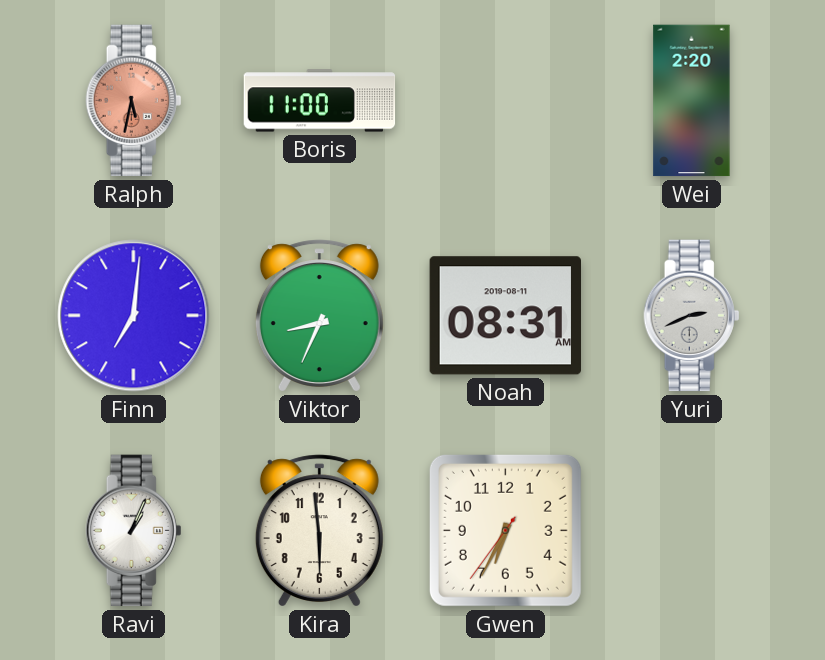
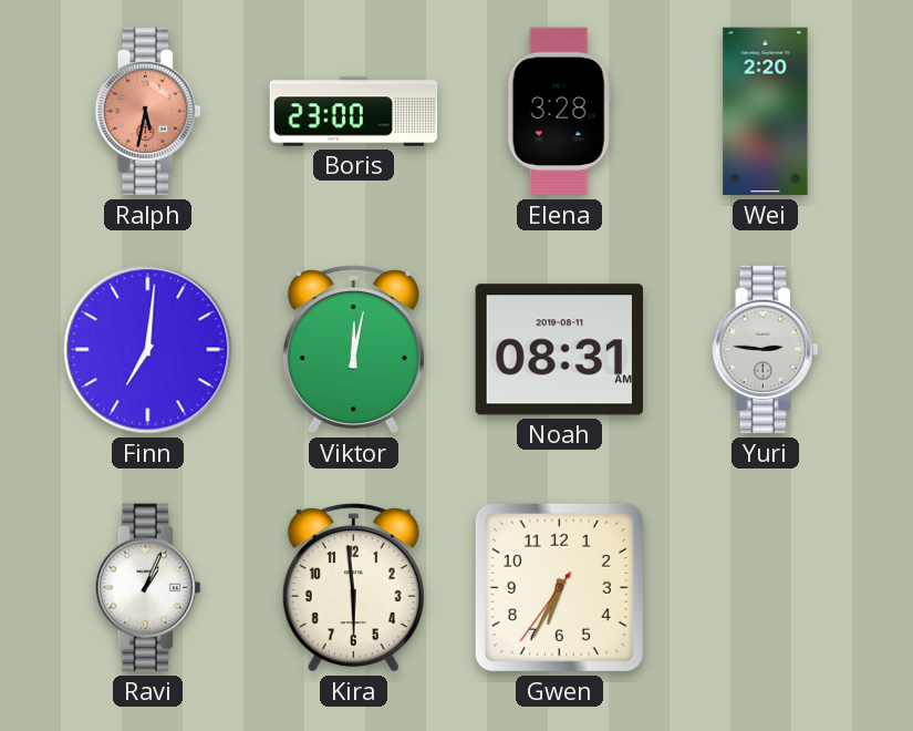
Boris: 11:00 -> 23:00
Elena: none -> 3:28
Viktor: 8:34 -> 12:02
Yuri: 2:41 -> 2:46
